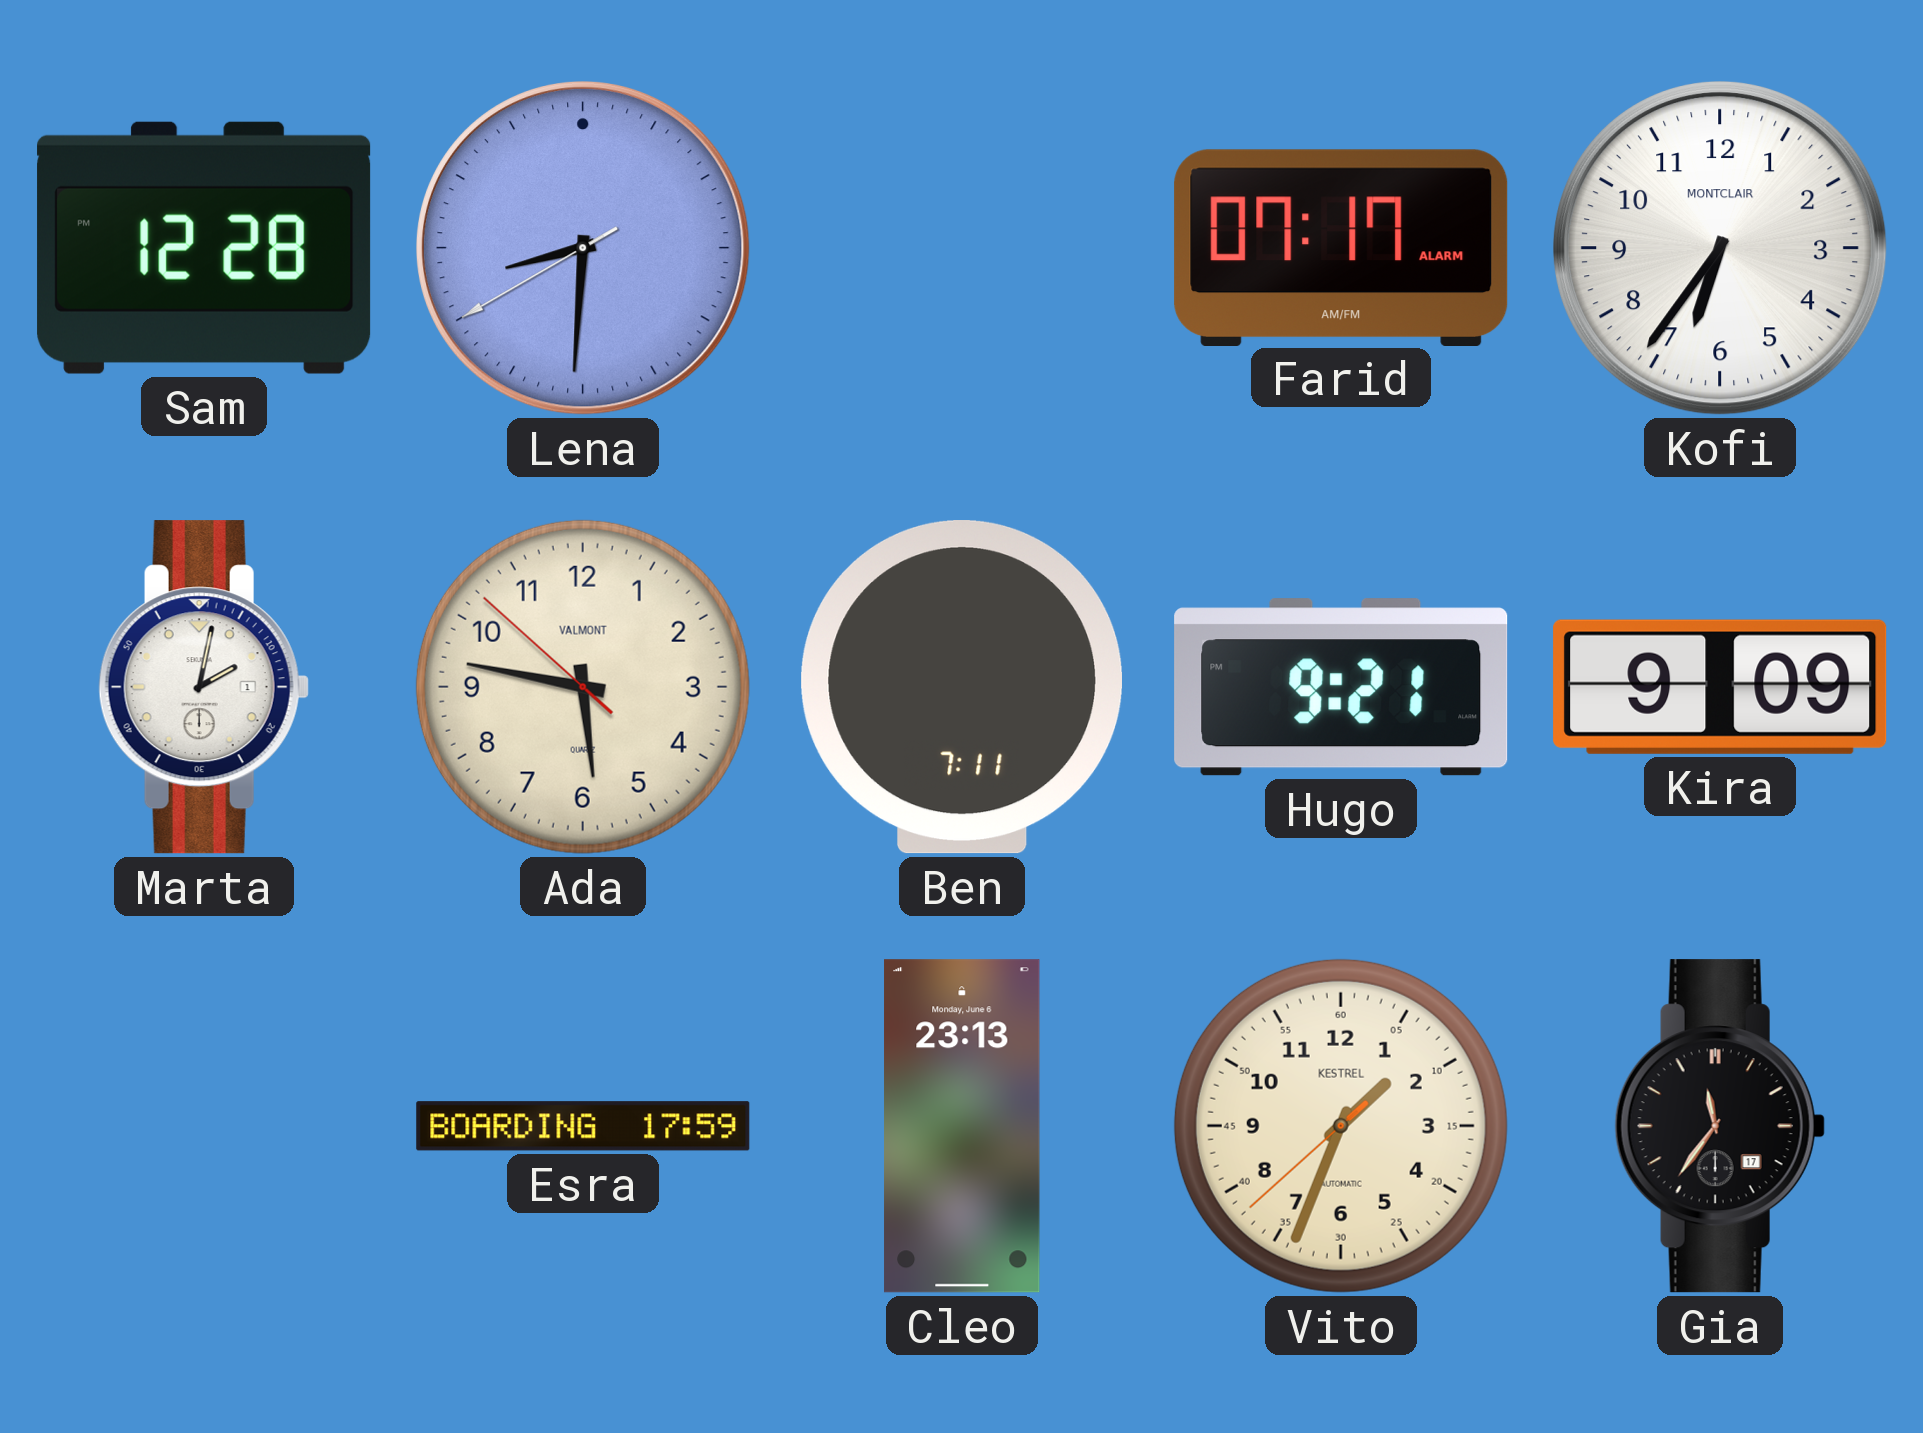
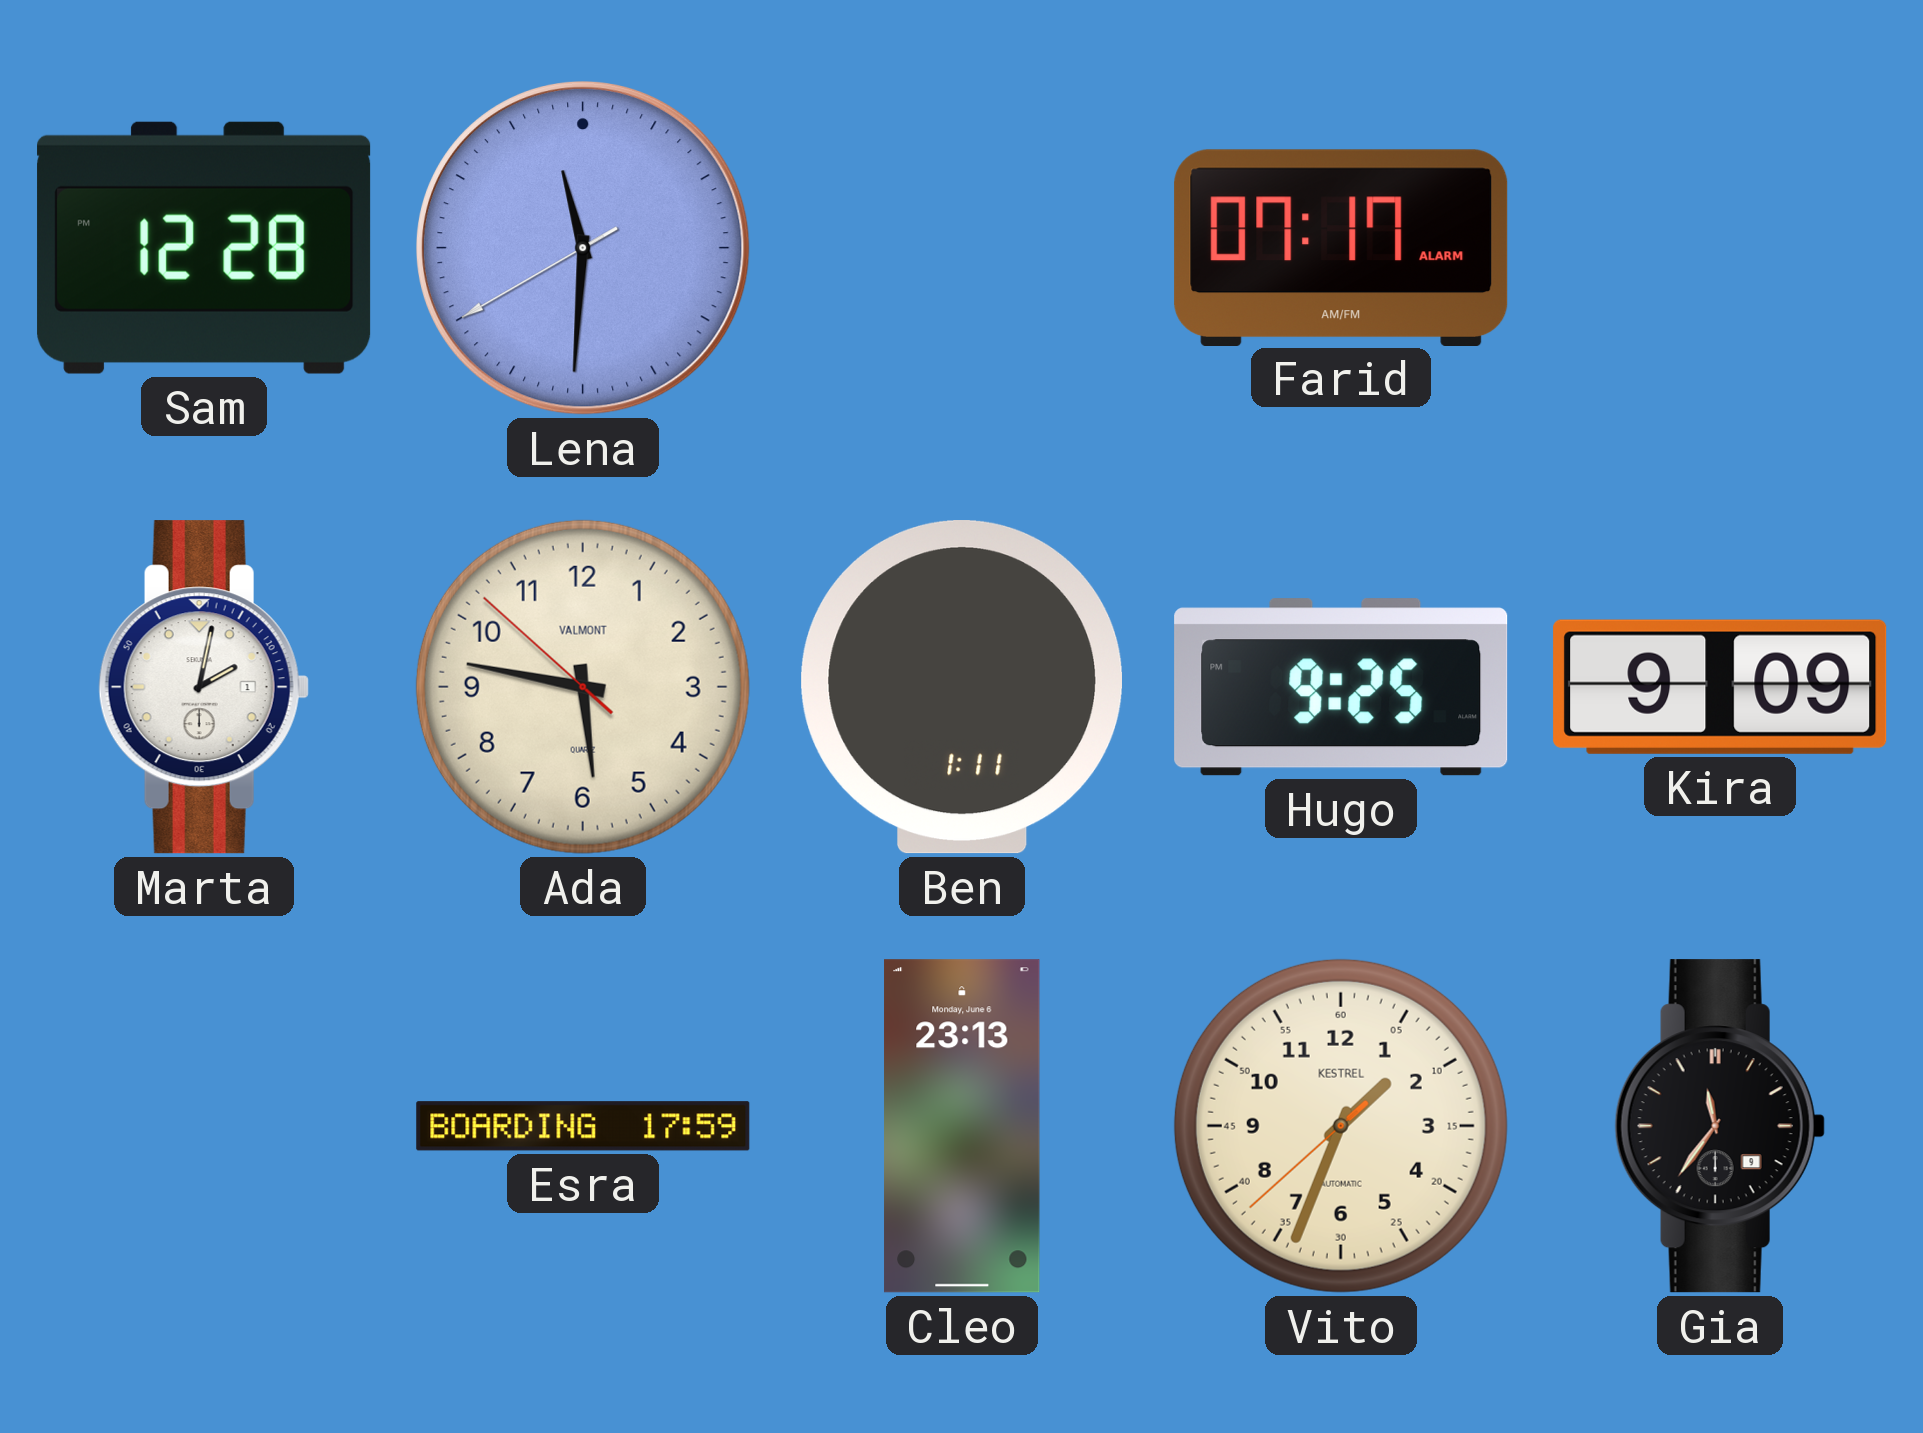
Lena: 8:30 -> 11:30
Kofi: 6:36 -> none
Ben: 7:11 -> 1:11
Hugo: 9:21 -> 9:25
Gia date: 17 -> 9
